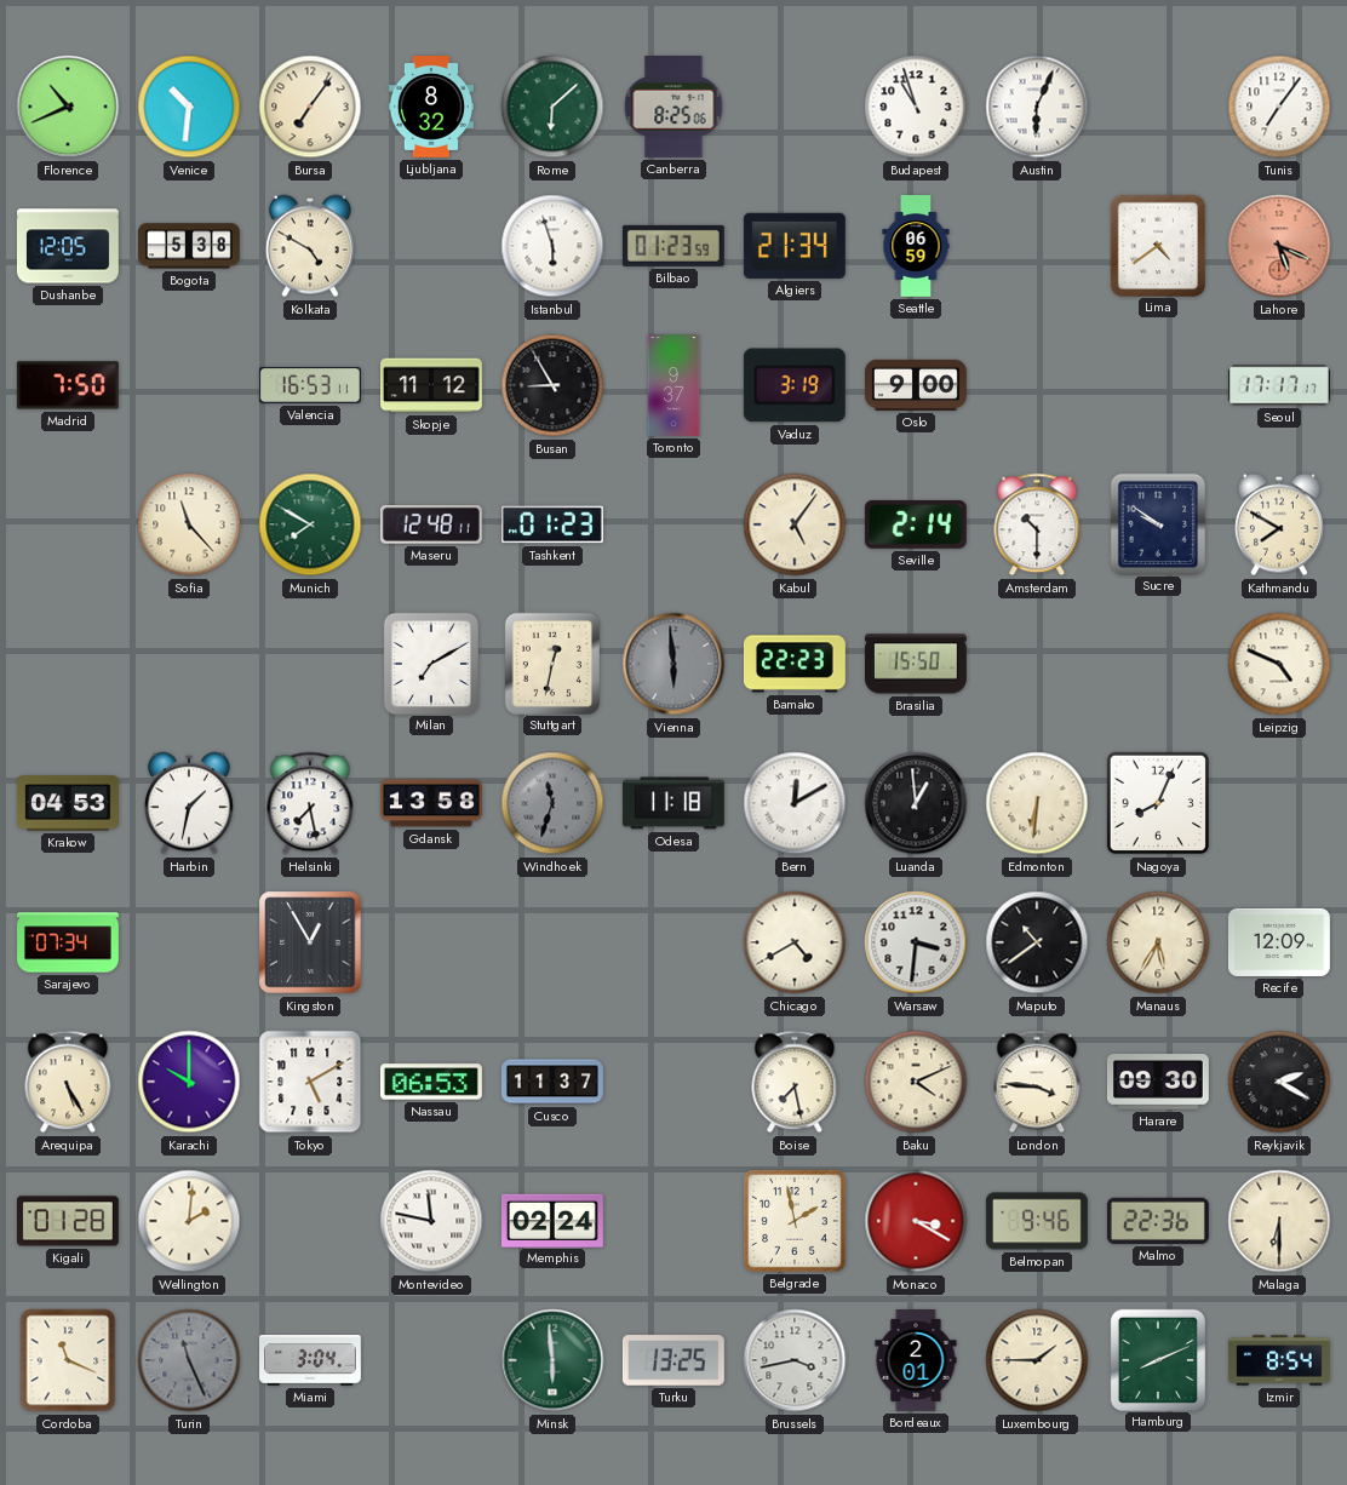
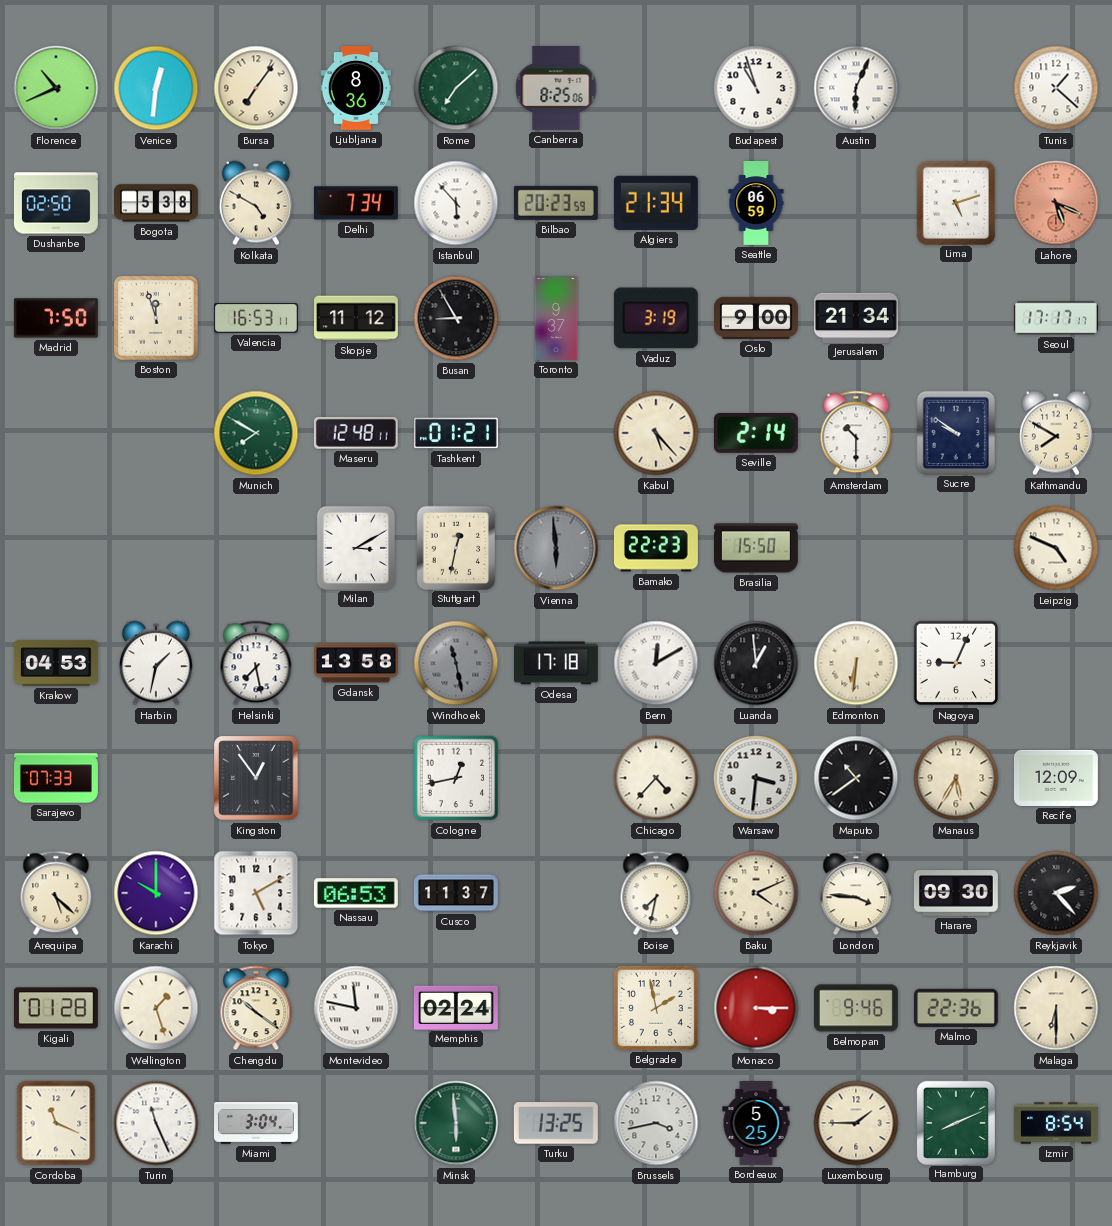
Venice: 10:31 -> 12:31
Ljubljana: 8:32 -> 8:36
Rome: 6:08 -> 7:08
Tunis: 7:06 -> 1:22
Dushanbe: 12:05 -> 02:50
Delhi: none -> 7:34
Istanbul: 5:57 -> 5:53
Bilbao: 01:23 -> 20:23
Lima: 4:39 -> 5:12
Boston: none -> 11:57
Jerusalem: none -> 21:34
Sofia: 11:23 -> none
Tashkent: 01:23 -> 01:21
Kabul: 5:06 -> 5:23
Milan: 7:10 -> 3:10
Windhoek: 11:33 -> 11:28
Odesa: 11:18 -> 17:18
Nagoya: 8:04 -> 9:04
Sarajevo: 07:34 -> 07:33
Kingston: 12:55 -> 12:54
Cologne: none -> 12:43
Chicago: 4:40 -> 4:37
Arequipa: 5:25 -> 5:22
Boise: 7:28 -> 7:32
Reykjavik: 2:20 -> 2:23
Wellington: 2:01 -> 1:27
Chengdu: none -> 10:21
Monaco: 3:20 -> 3:15
Turin dial: grey -> white
Bordeaux: 2:01 -> 5:25
